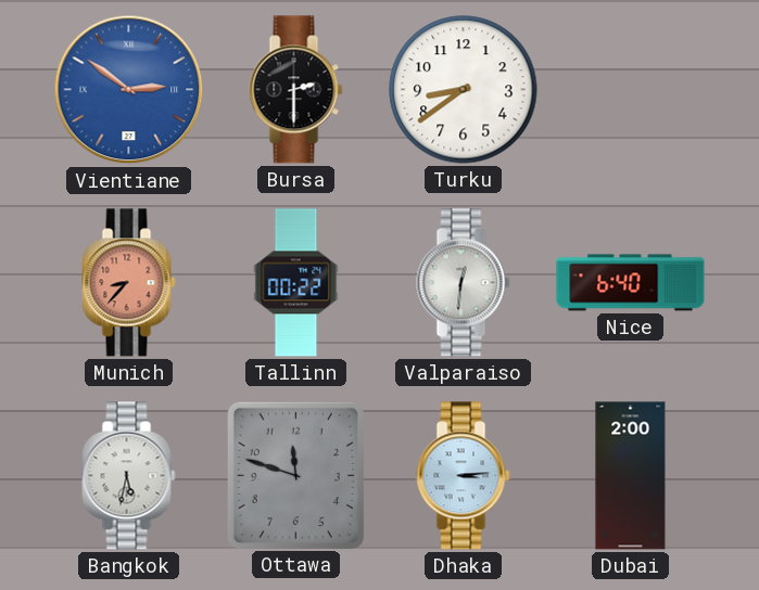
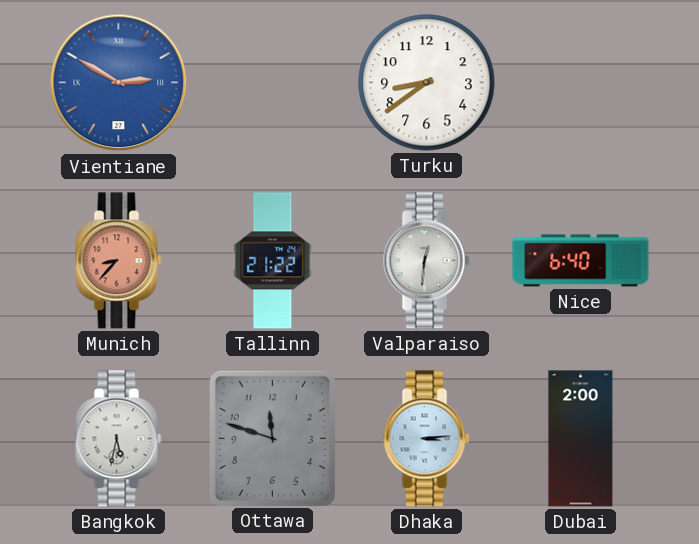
Vientiane: 2:51 -> 2:50
Bursa: 2:30 -> none
Tallinn: 00:22 -> 21:22
